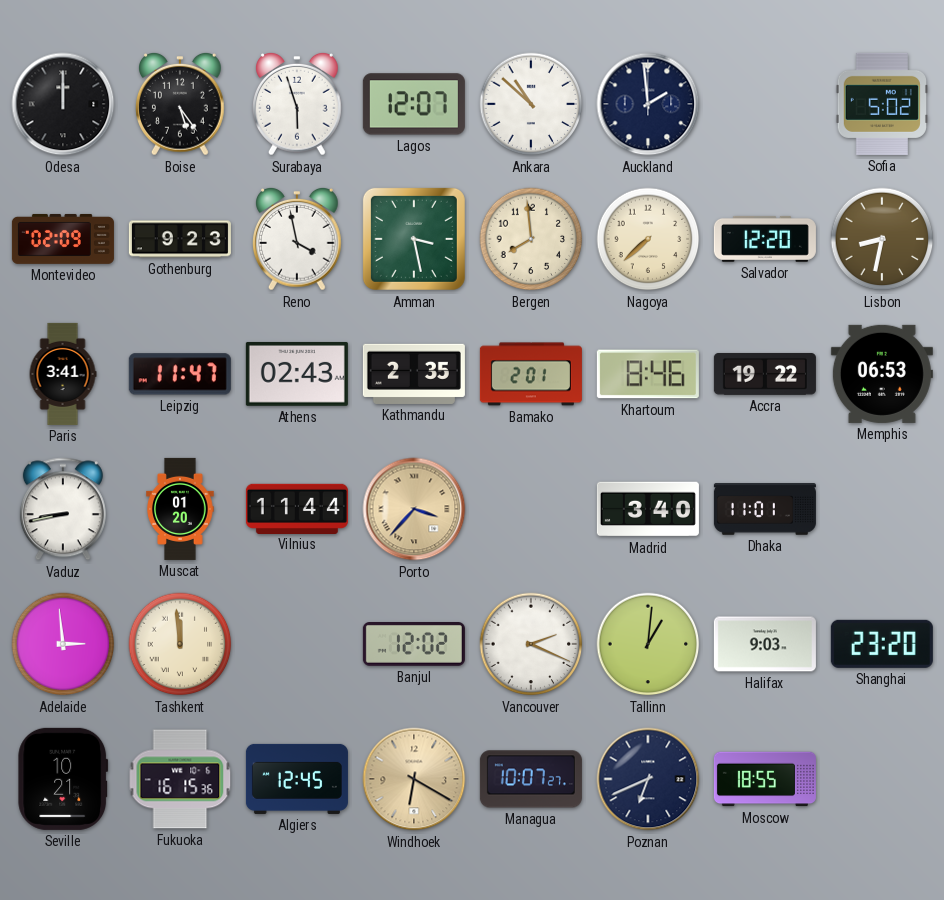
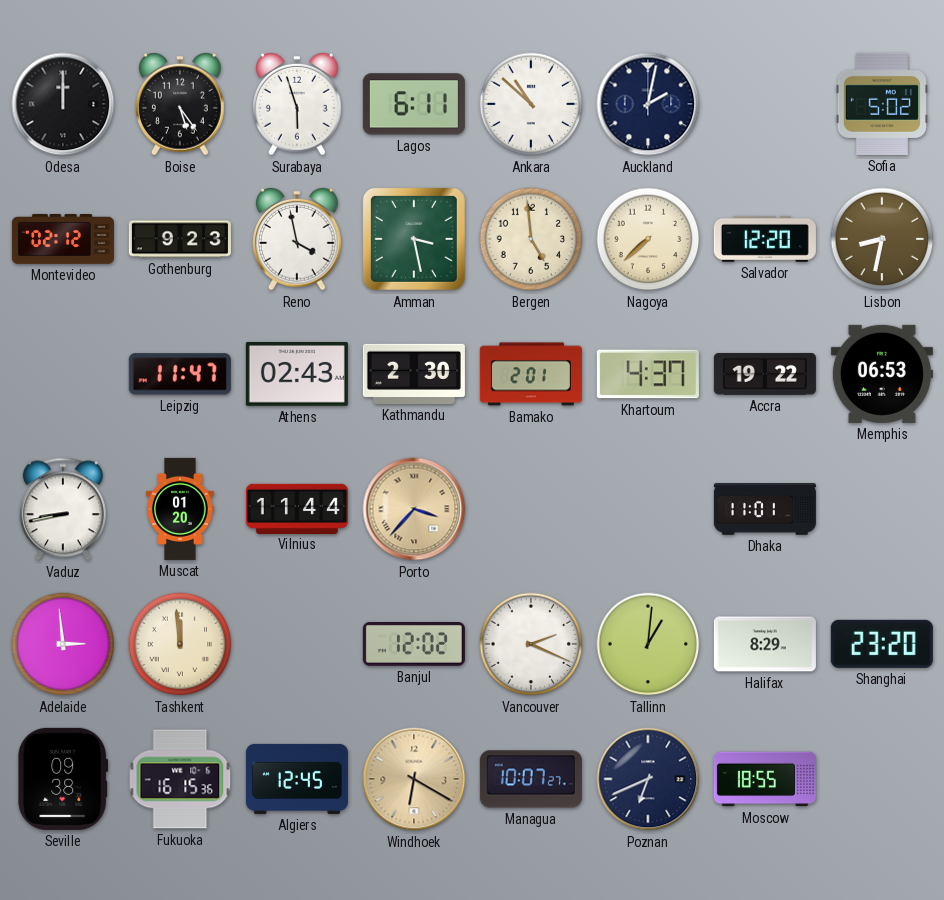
Lagos: 12:07 -> 6:11
Auckland: 1:59 -> 2:02
Montevideo: 02:09 -> 02:12
Bergen: 7:59 -> 4:59
Paris: 3:41 -> none
Kathmandu: 2:35 -> 2:30
Khartoum: 8:46 -> 4:37
Madrid: 3:40 -> none
Halifax: 9:03 -> 8:29
Seville: 10:21 -> 09:38
